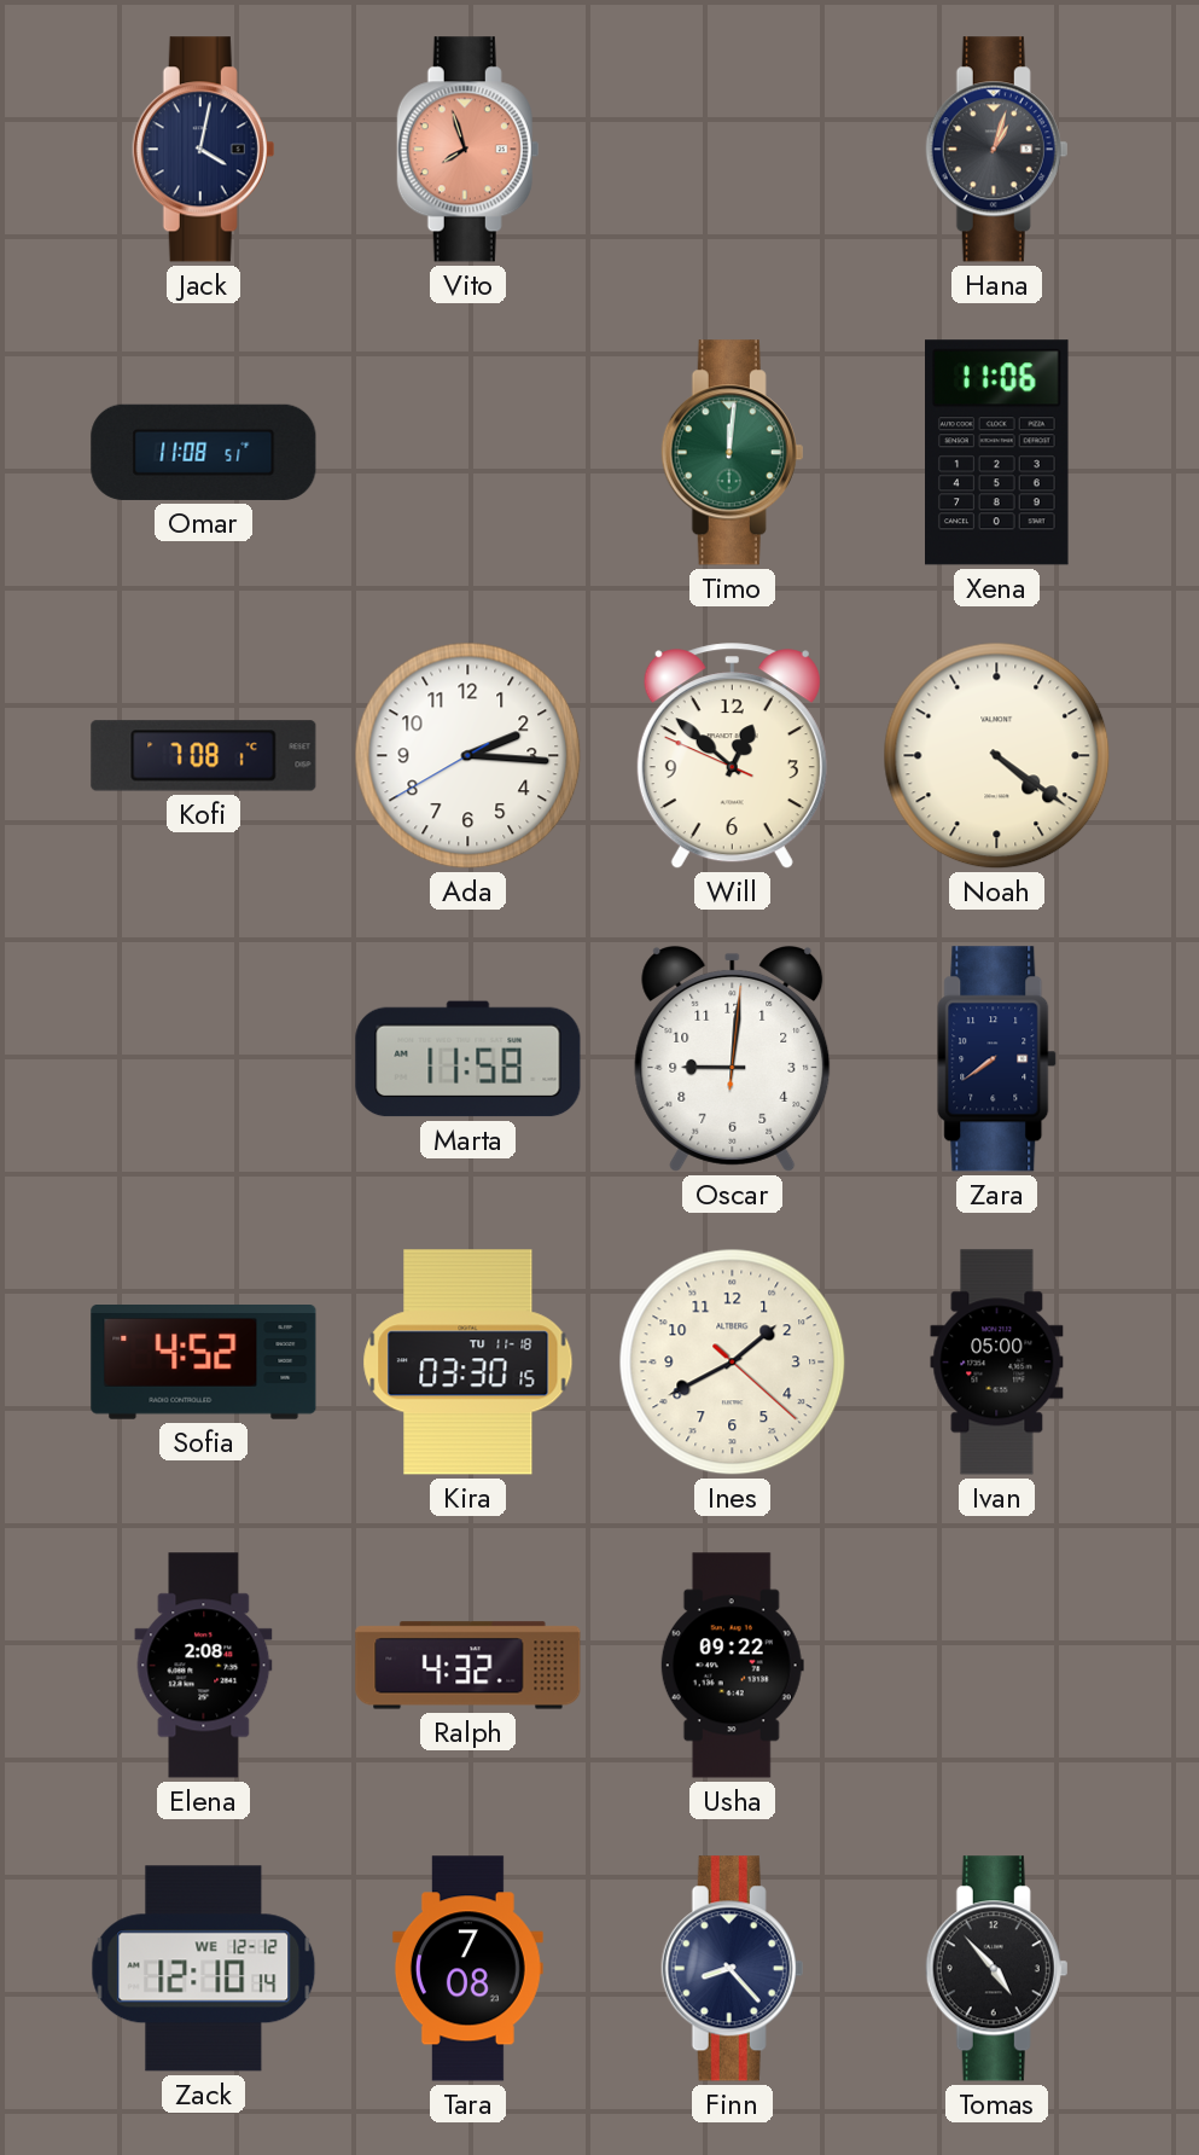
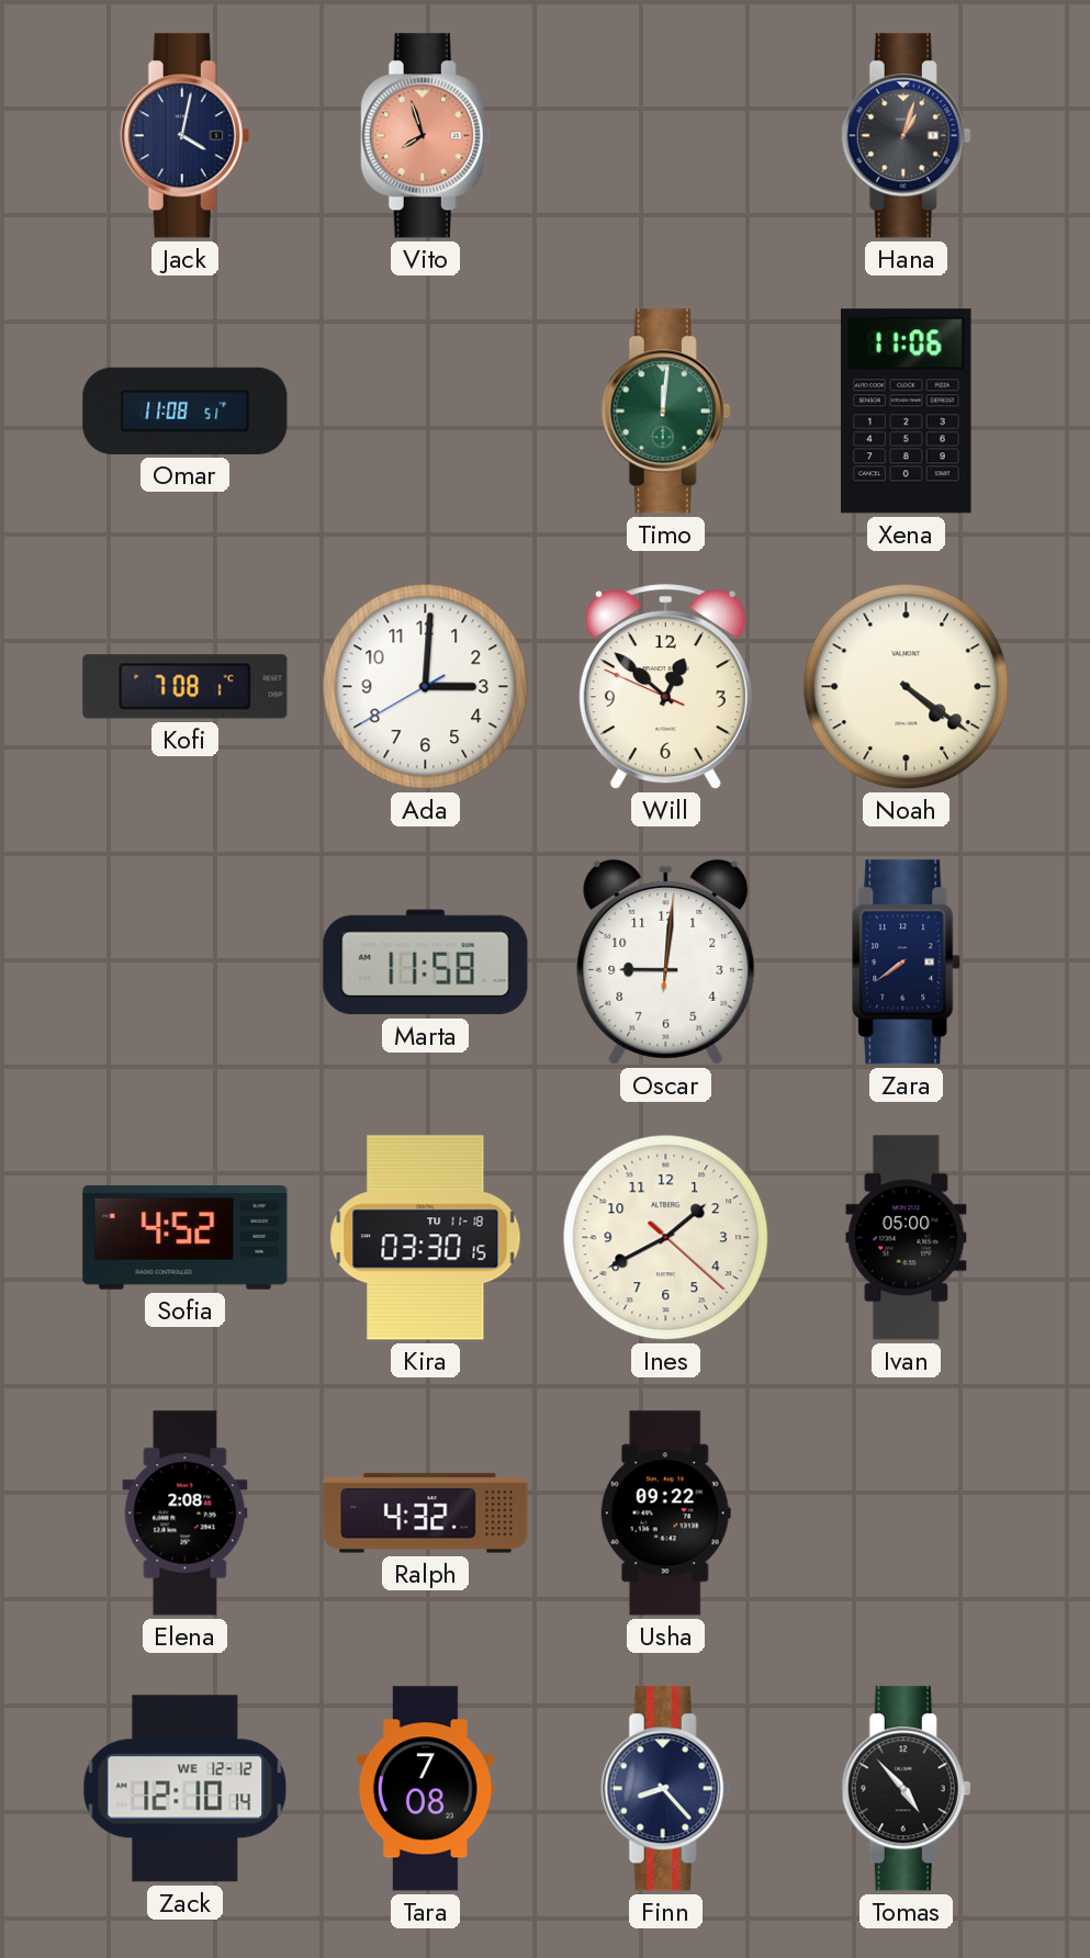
Ada: 2:15 -> 3:00
